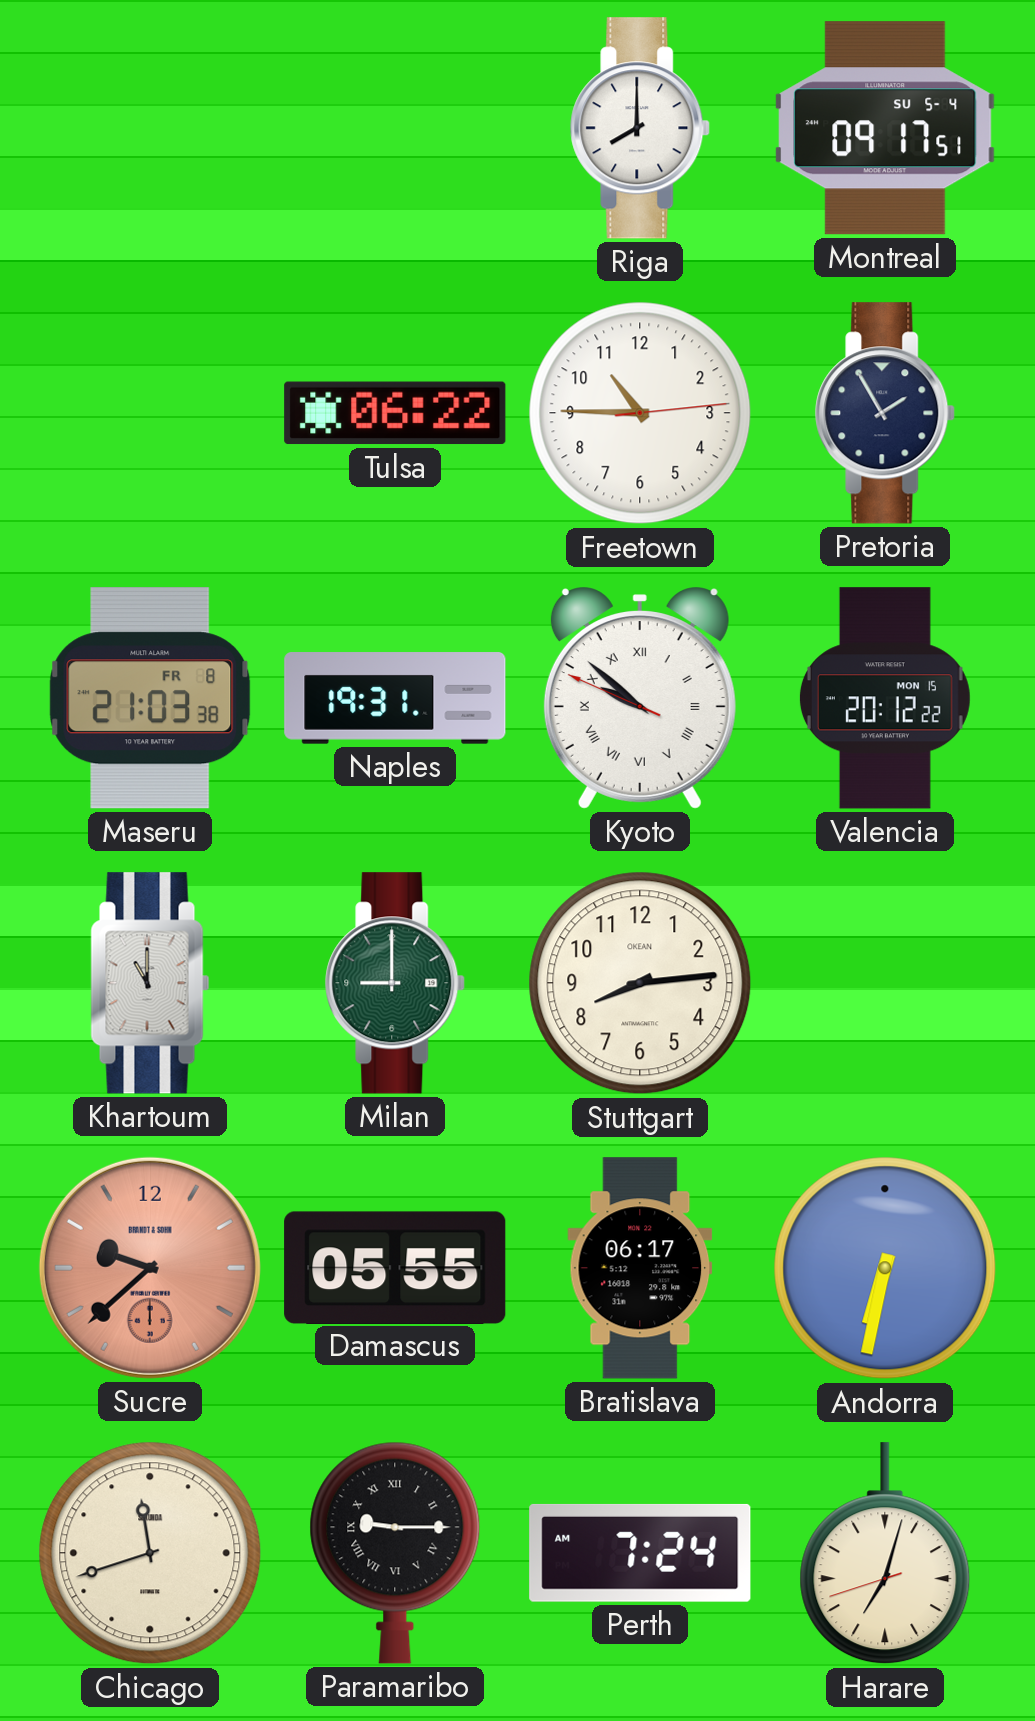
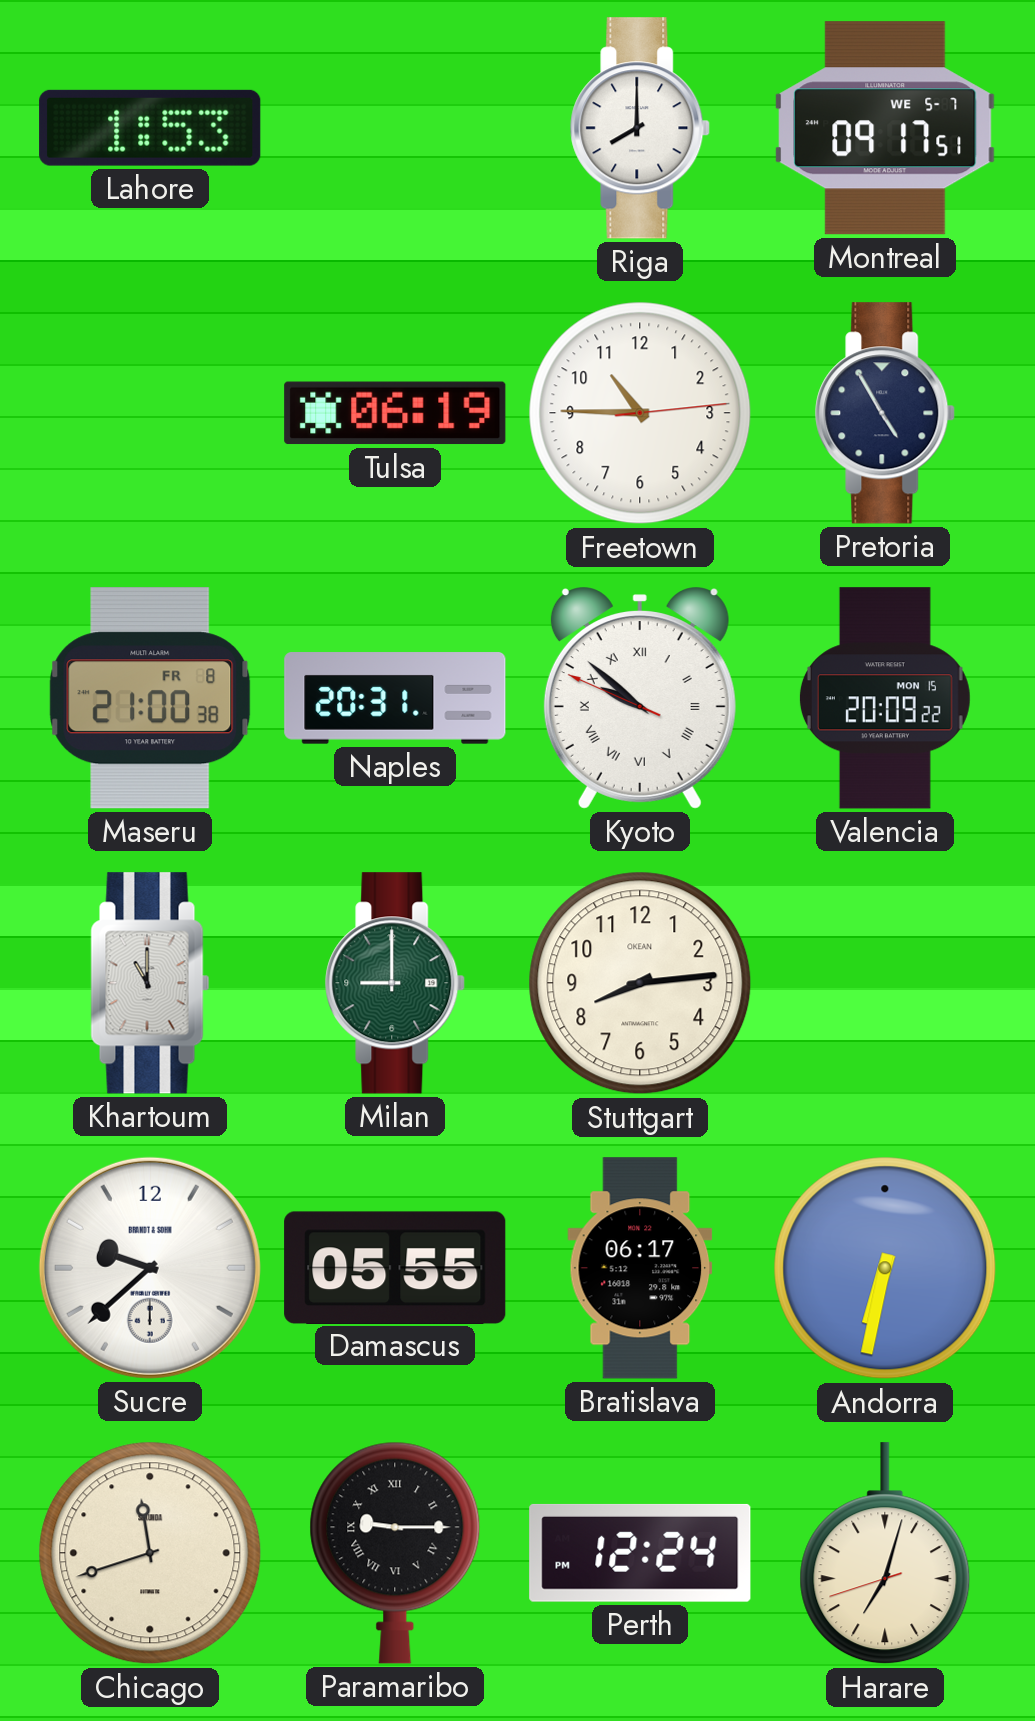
Lahore: none -> 1:53
Montreal date: SU 5-4 -> WE 5-7
Tulsa: 06:22 -> 06:19
Pretoria: 1:55 -> 4:55
Maseru: 21:03 -> 21:00
Naples: 19:31 -> 20:31
Valencia: 20:12 -> 20:09
Sucre dial: salmon -> white
Perth: 7:24 -> 12:24
